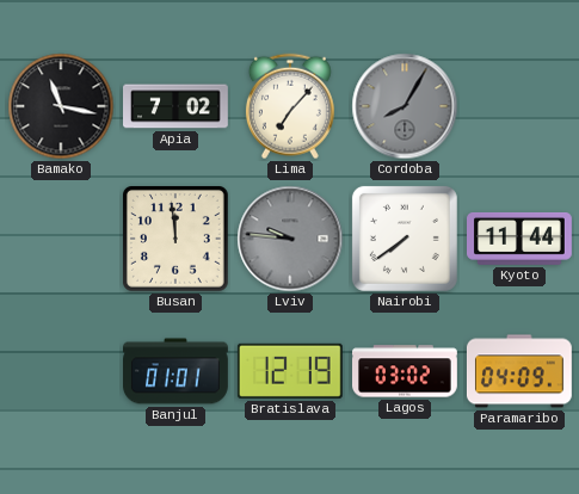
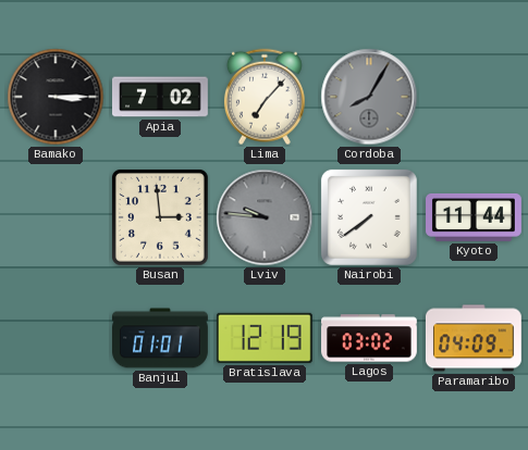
Bamako: 11:17 -> 3:15
Busan: 11:59 -> 2:59
